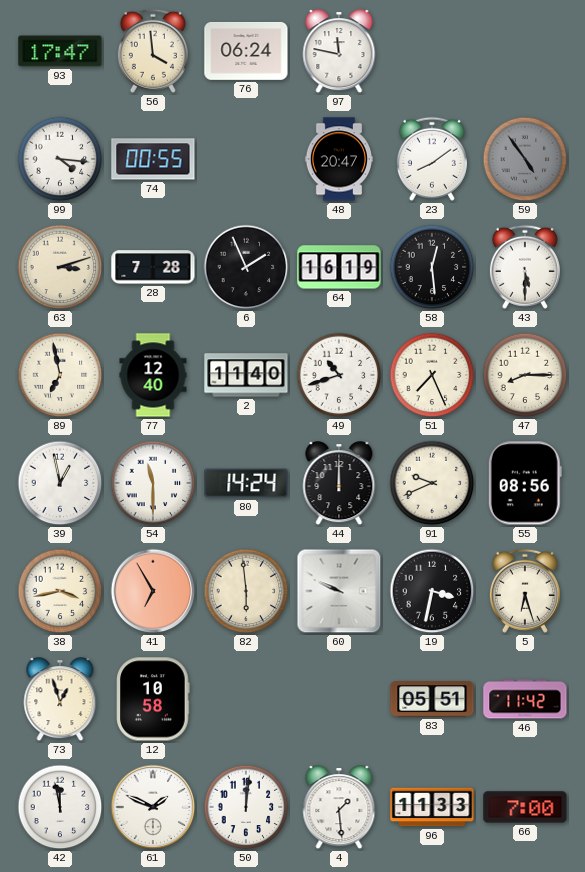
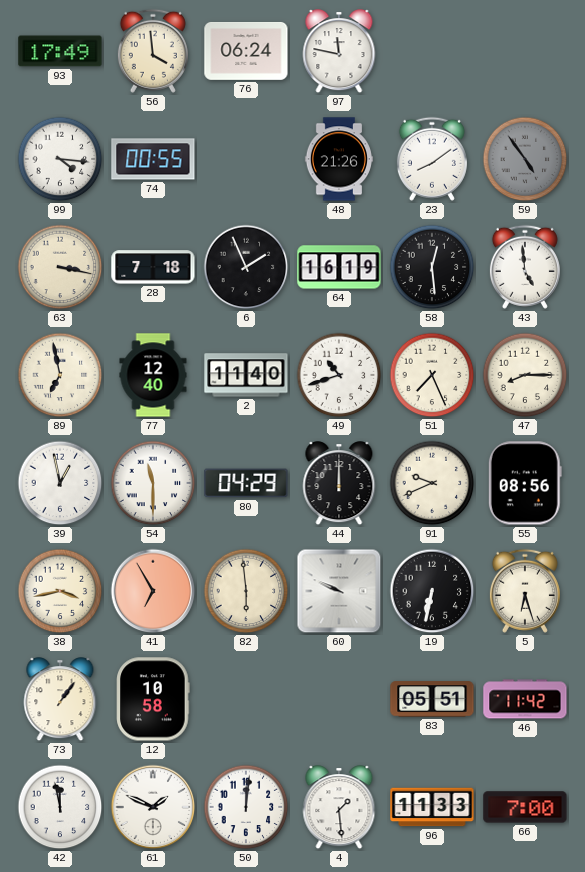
93: 17:47 -> 17:49
48: 20:47 -> 21:26
63: 3:12 -> 3:17
28: 7:28 -> 7:18
43: 5:30 -> 4:59
80: 14:24 -> 04:29
19: 3:32 -> 6:32
73: 12:57 -> 1:06
